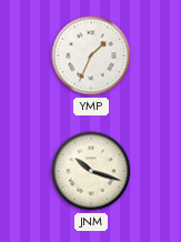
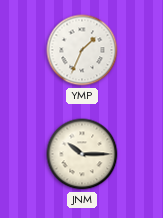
JNM: 10:18 -> 10:15
